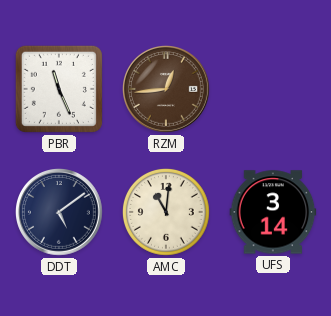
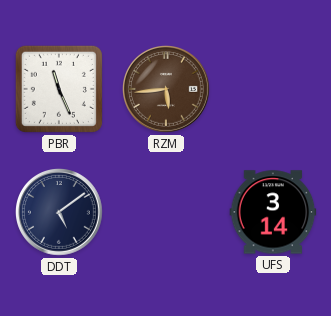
RZM: 12:44 -> 5:44
AMC: 11:01 -> none
